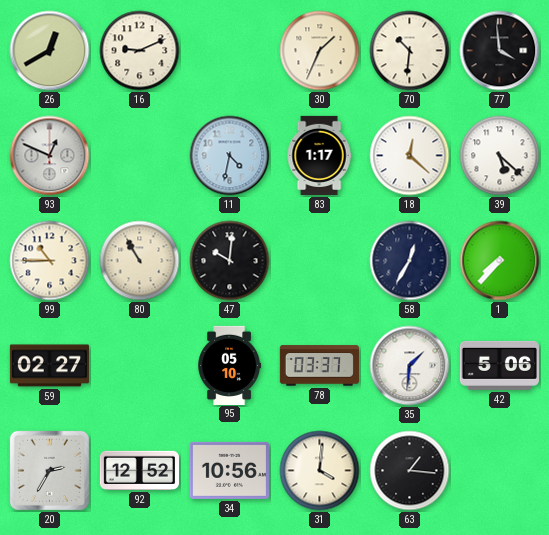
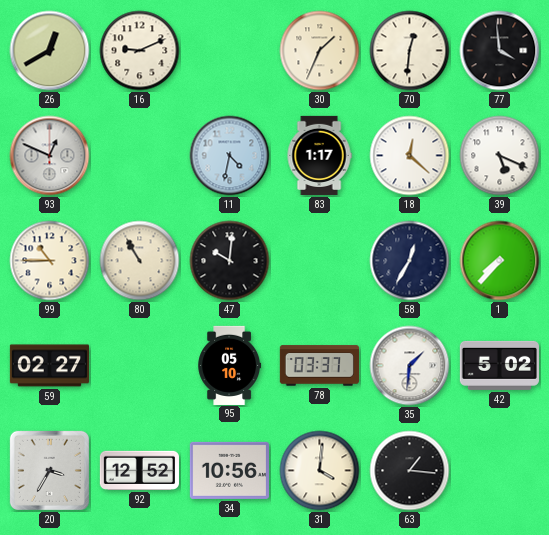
70: 10:31 -> 12:31
39: 5:22 -> 5:19
42: 5:06 -> 5:02
20: 2:35 -> 3:35
